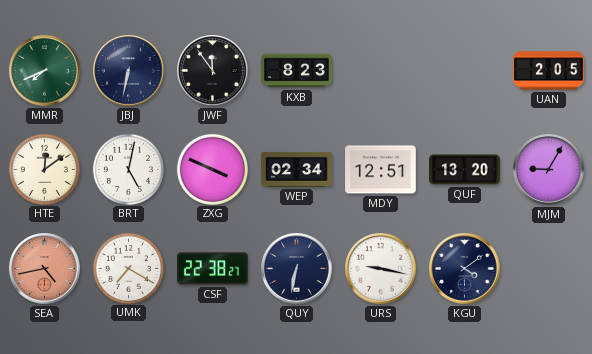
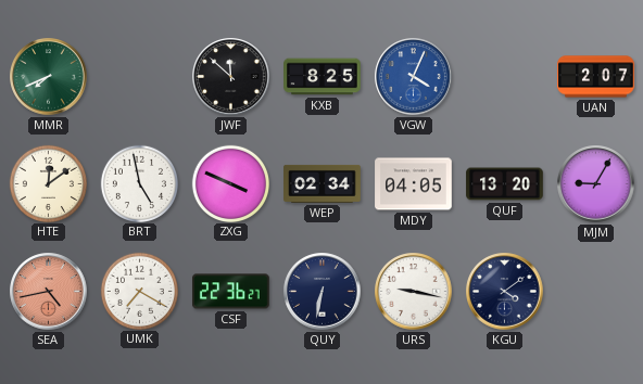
JBJ: 6:32 -> none
JWF: 11:54 -> 11:52
KXB: 8:23 -> 8:25
VGW: none -> 4:04
UAN: 2:05 -> 2:07
BRT: 5:02 -> 4:58
MDY: 12:51 -> 04:05
CSF: 22:38 -> 22:36
